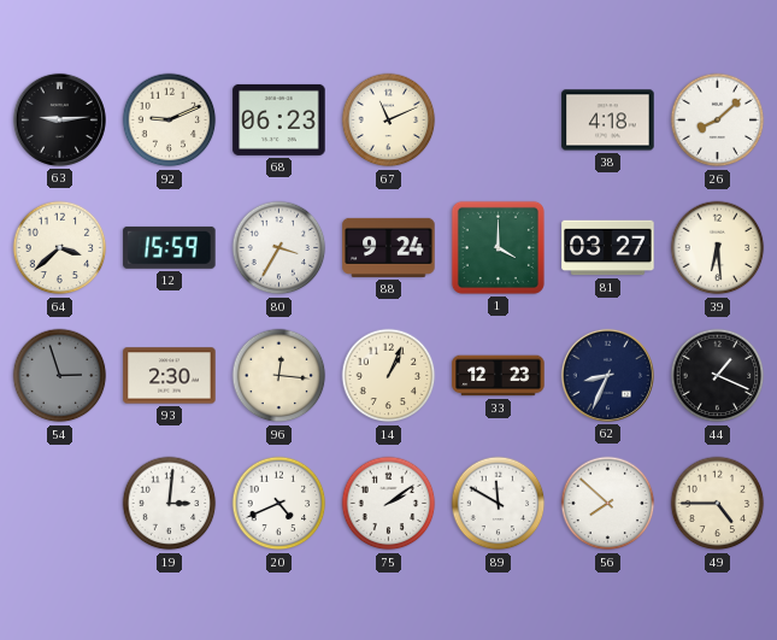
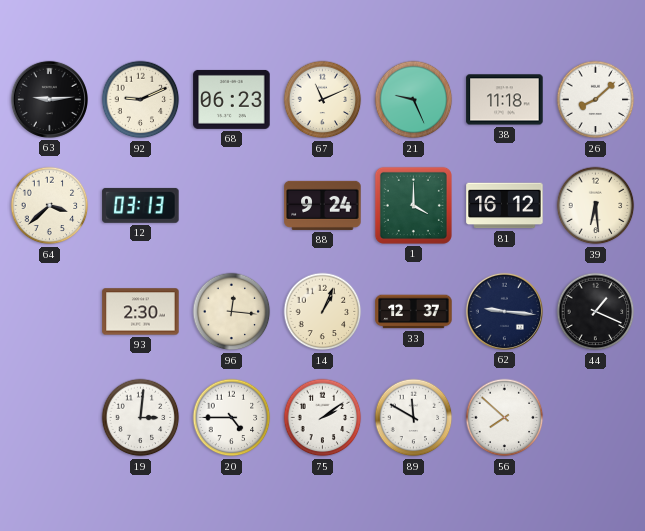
21: none -> 9:26
38: 4:18 -> 11:18
12: 15:59 -> 03:13
80: 3:35 -> none
81: 03:27 -> 16:12
54: 2:57 -> none
33: 12:23 -> 12:37
62: 8:34 -> 9:16
20: 4:41 -> 4:45
49: 4:45 -> none
